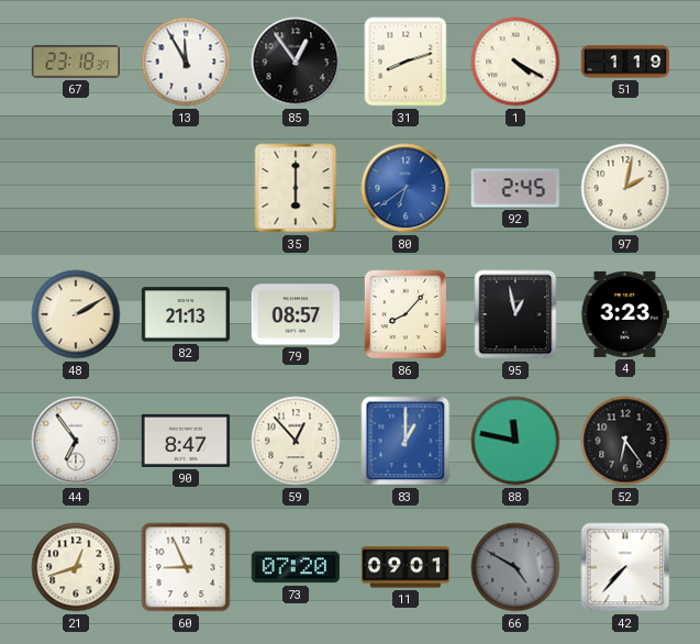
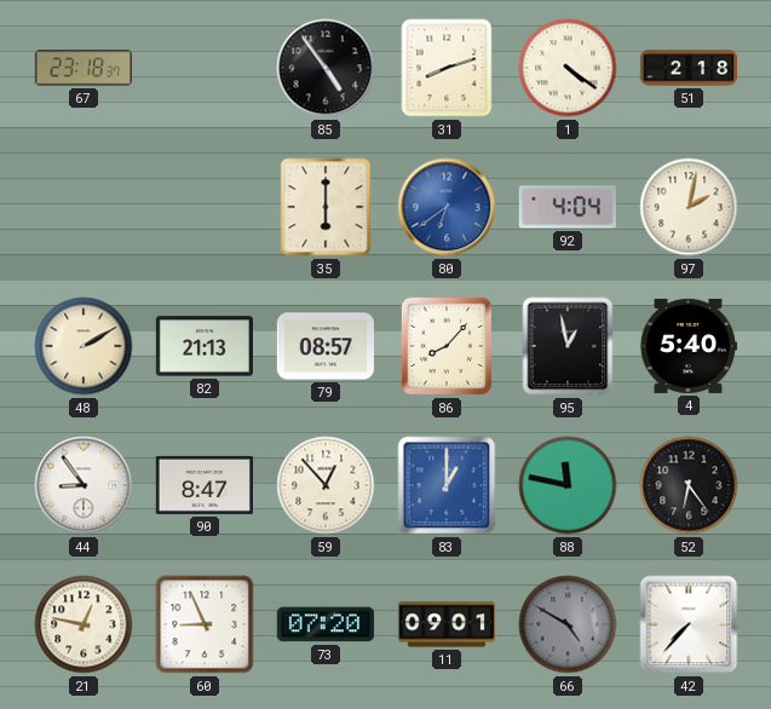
13: 11:55 -> none
85: 12:54 -> 4:54
1: 4:20 -> 4:21
51: 1:19 -> 2:18
92: 2:45 -> 4:04
4: 3:23 -> 5:40
44: 6:54 -> 8:54
21: 12:42 -> 12:47
